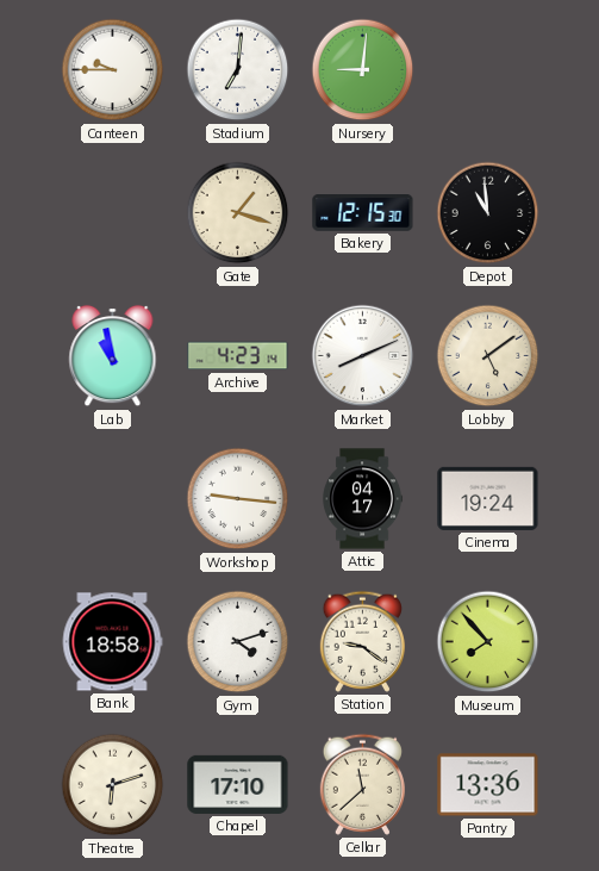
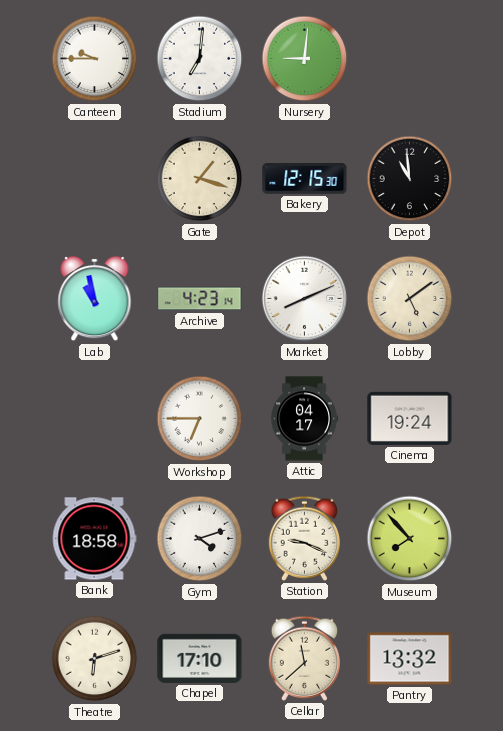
Workshop: 9:16 -> 6:45
Station: 9:21 -> 9:19
Pantry: 13:36 -> 13:32
